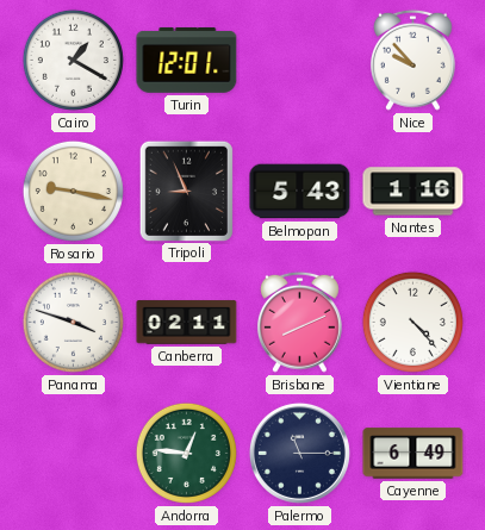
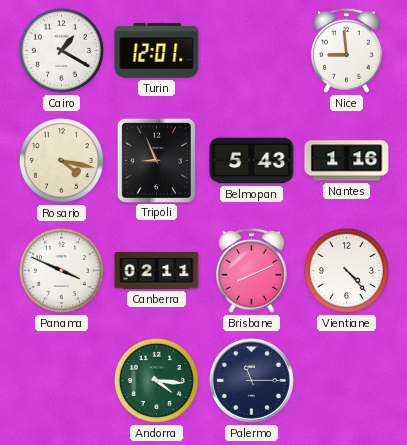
Nice: 9:53 -> 8:59
Rosario: 9:17 -> 4:17
Panama: 3:48 -> 3:49
Andorra: 12:46 -> 4:16
Cayenne: 6:49 -> none
